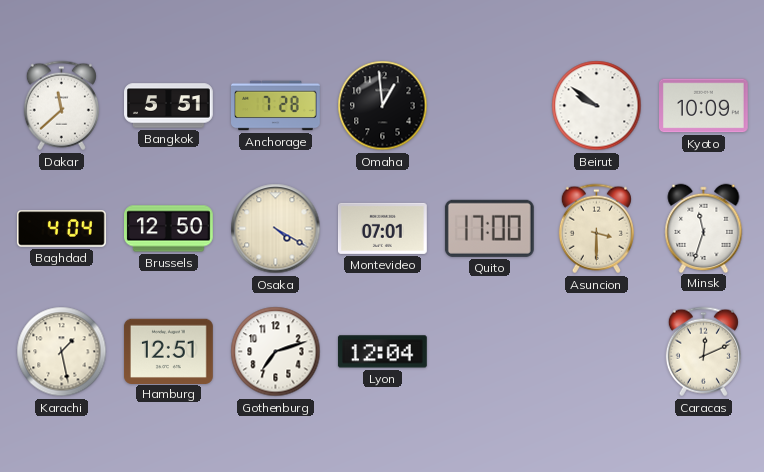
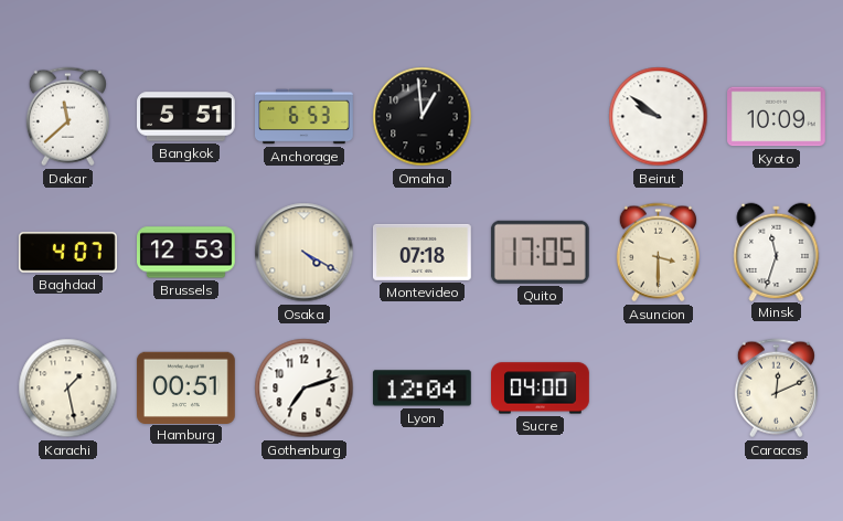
Anchorage: 7:28 -> 6:53
Baghdad: 4:04 -> 4:07
Brussels: 12:50 -> 12:53
Montevideo: 07:01 -> 07:18
Quito: 17:00 -> 17:05
Hamburg: 12:51 -> 00:51
Sucre: none -> 04:00
